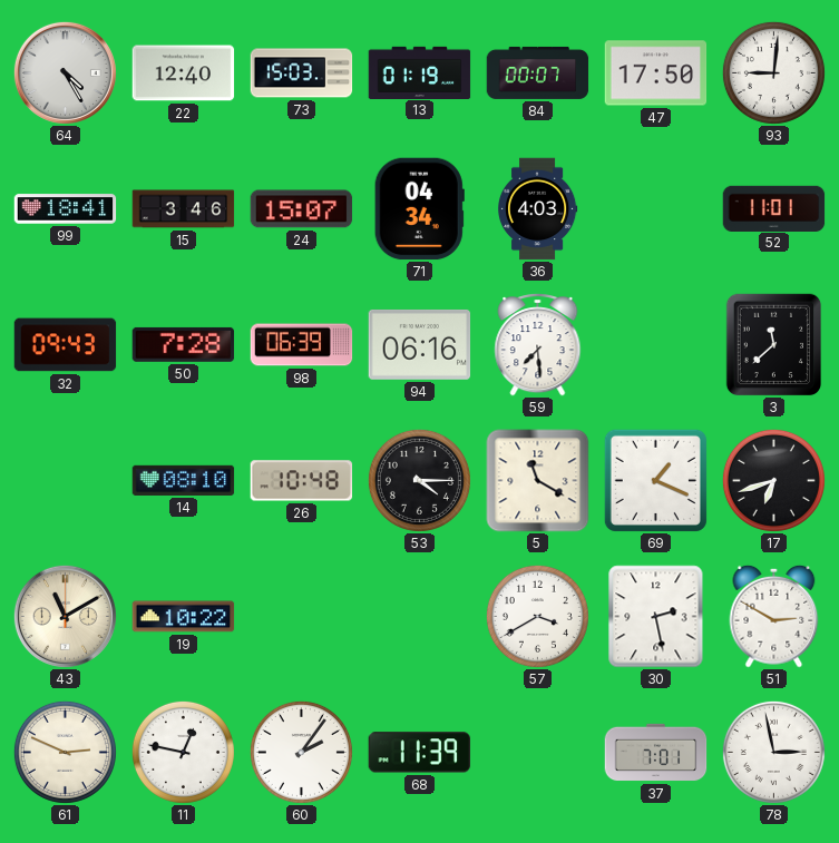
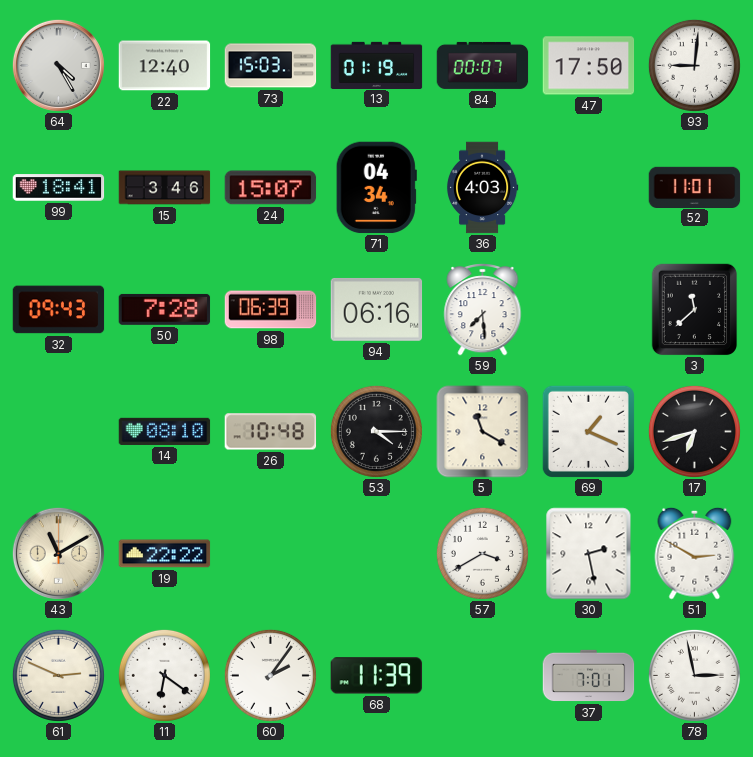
19: 10:22 -> 22:22
11: 12:47 -> 6:21
